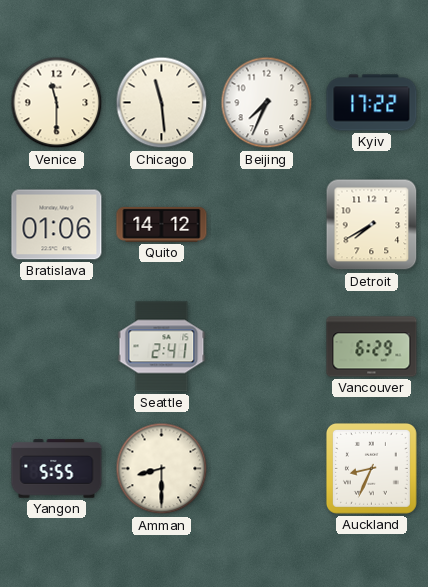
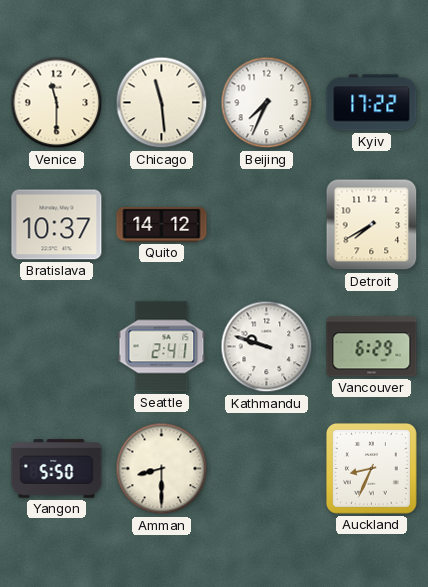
Bratislava: 01:06 -> 10:37
Kathmandu: none -> 9:48
Yangon: 5:55 -> 5:50
